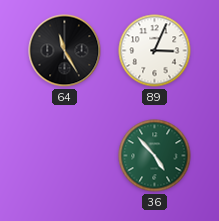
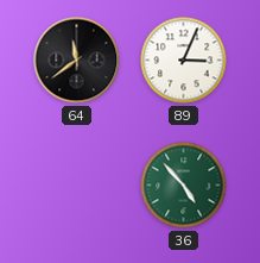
64: 11:25 -> 11:39
